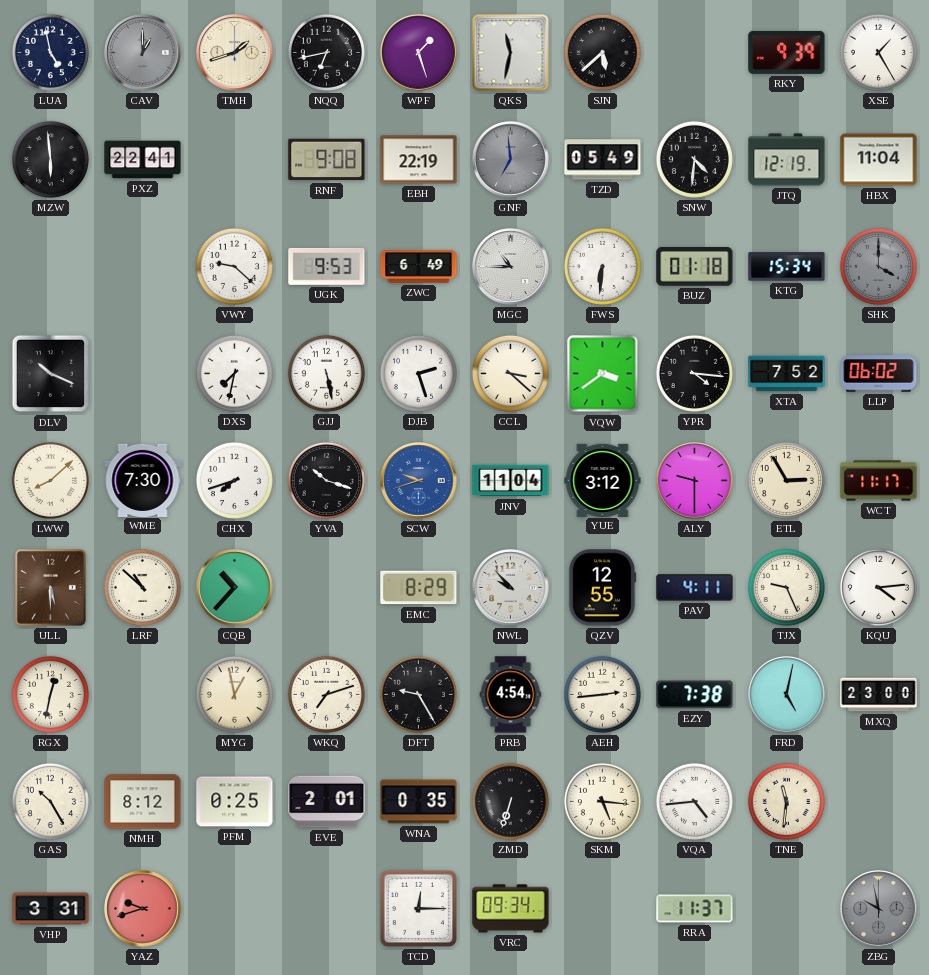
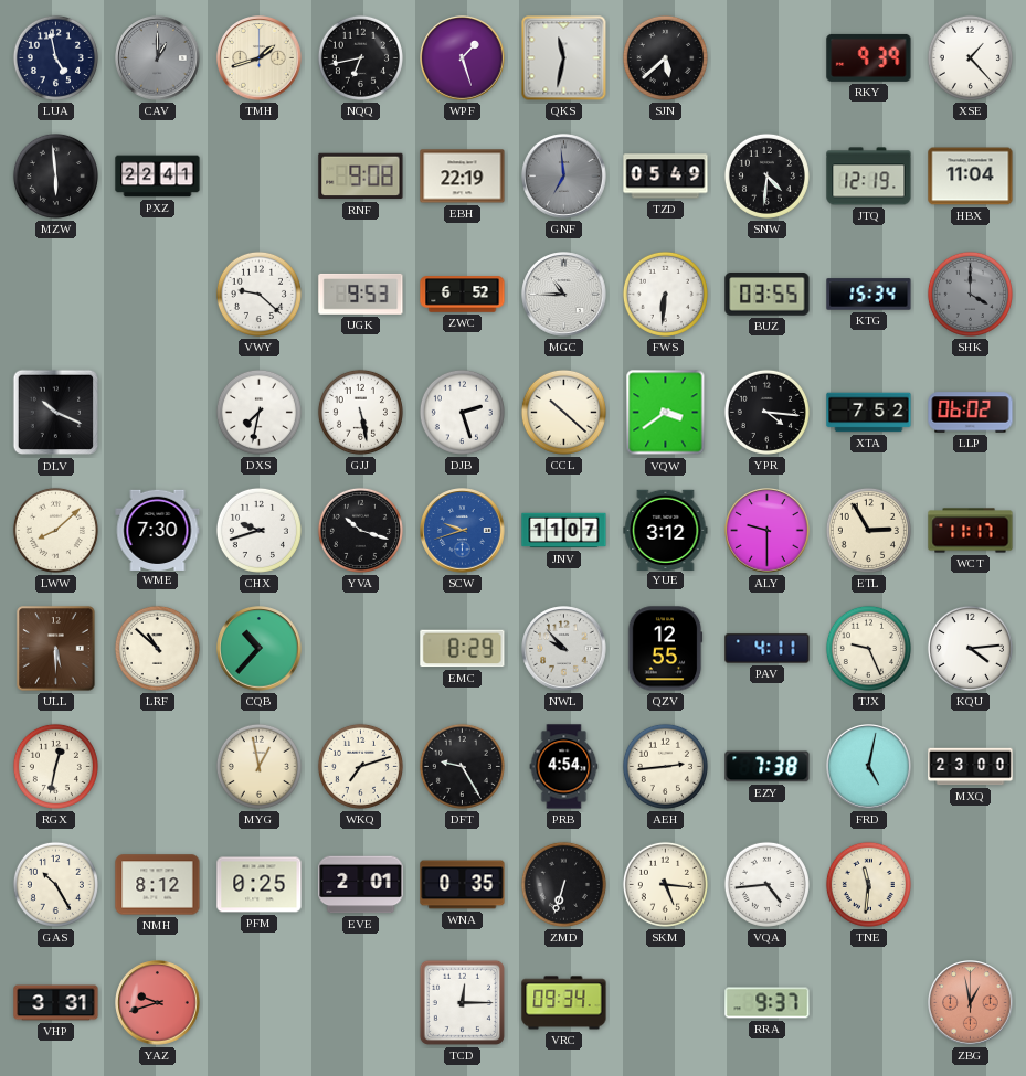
XSE: 1:25 -> 1:23
ZWC: 6:49 -> 6:52
BUZ: 01:18 -> 03:55
CCL: 3:22 -> 10:22
CHX: 7:42 -> 9:42
JNV: 11:04 -> 11:07
RRA: 11:37 -> 9:37
ZBG: 9:58 -> 12:58
ZBG dial: grey -> salmon
